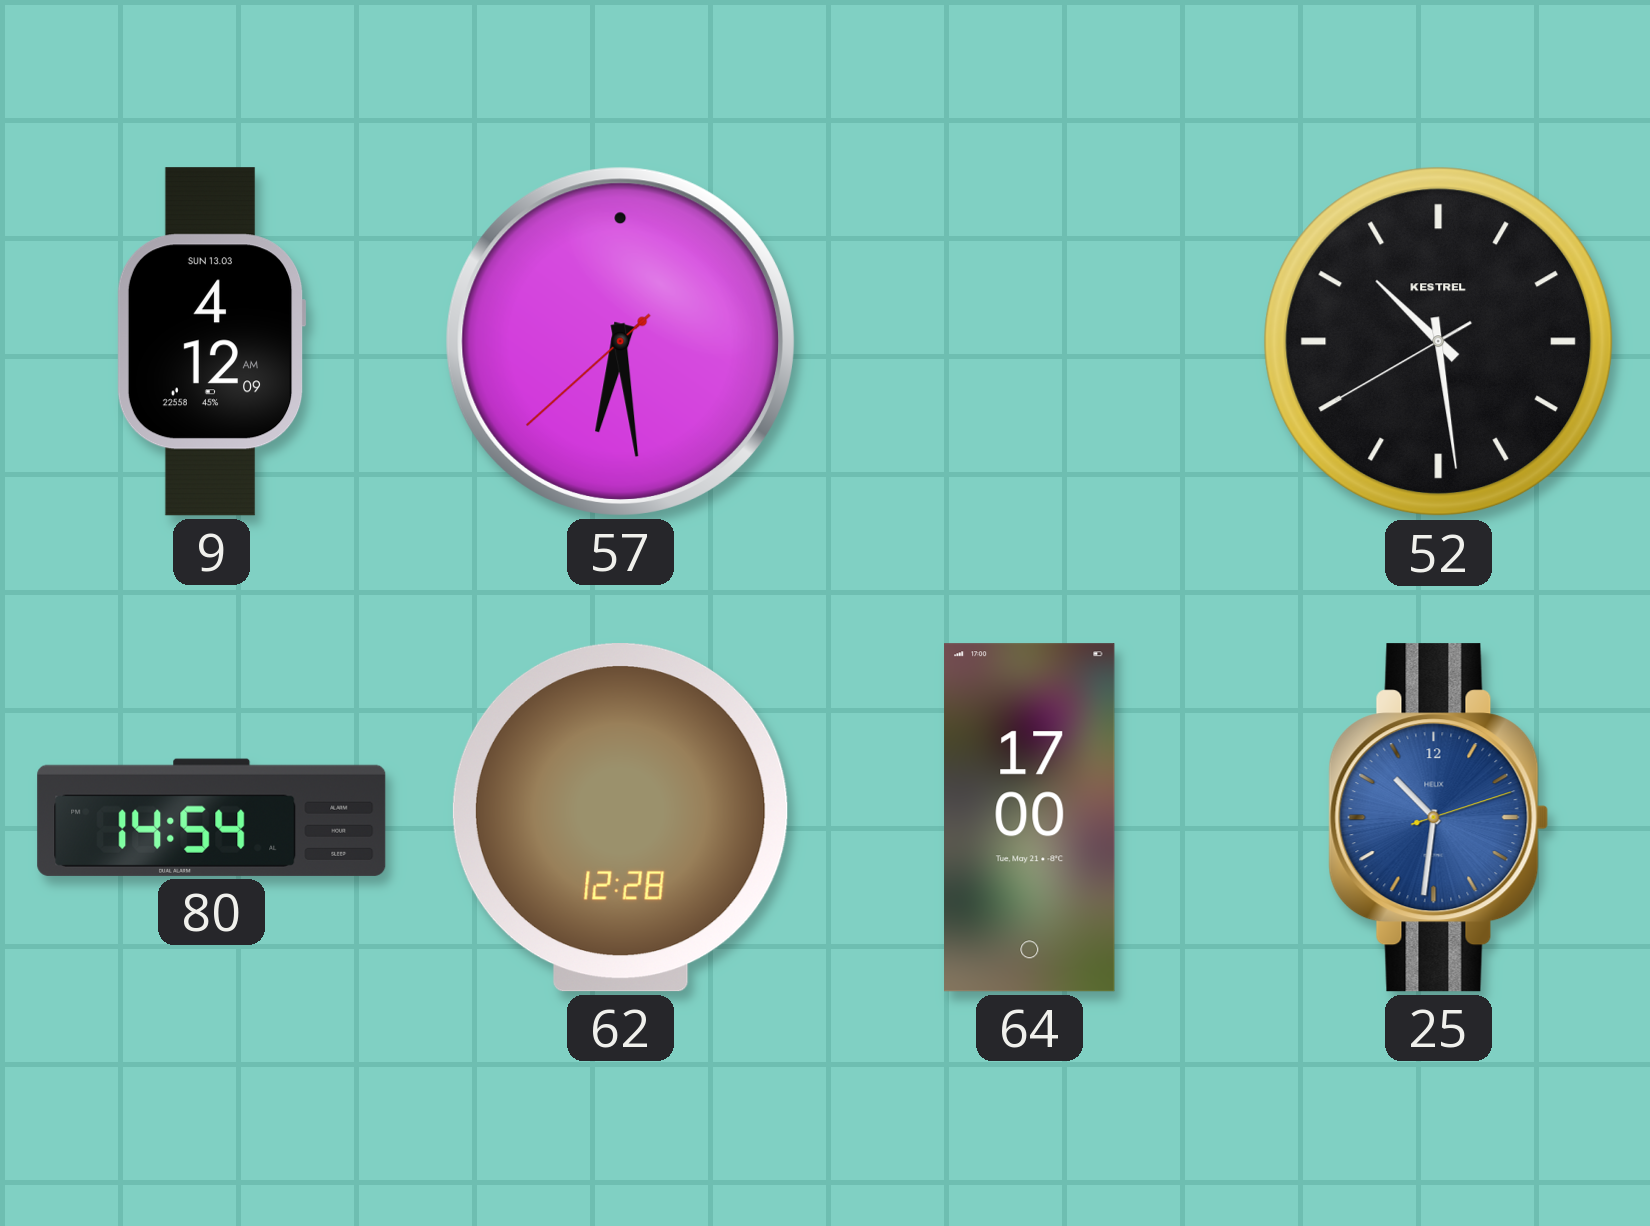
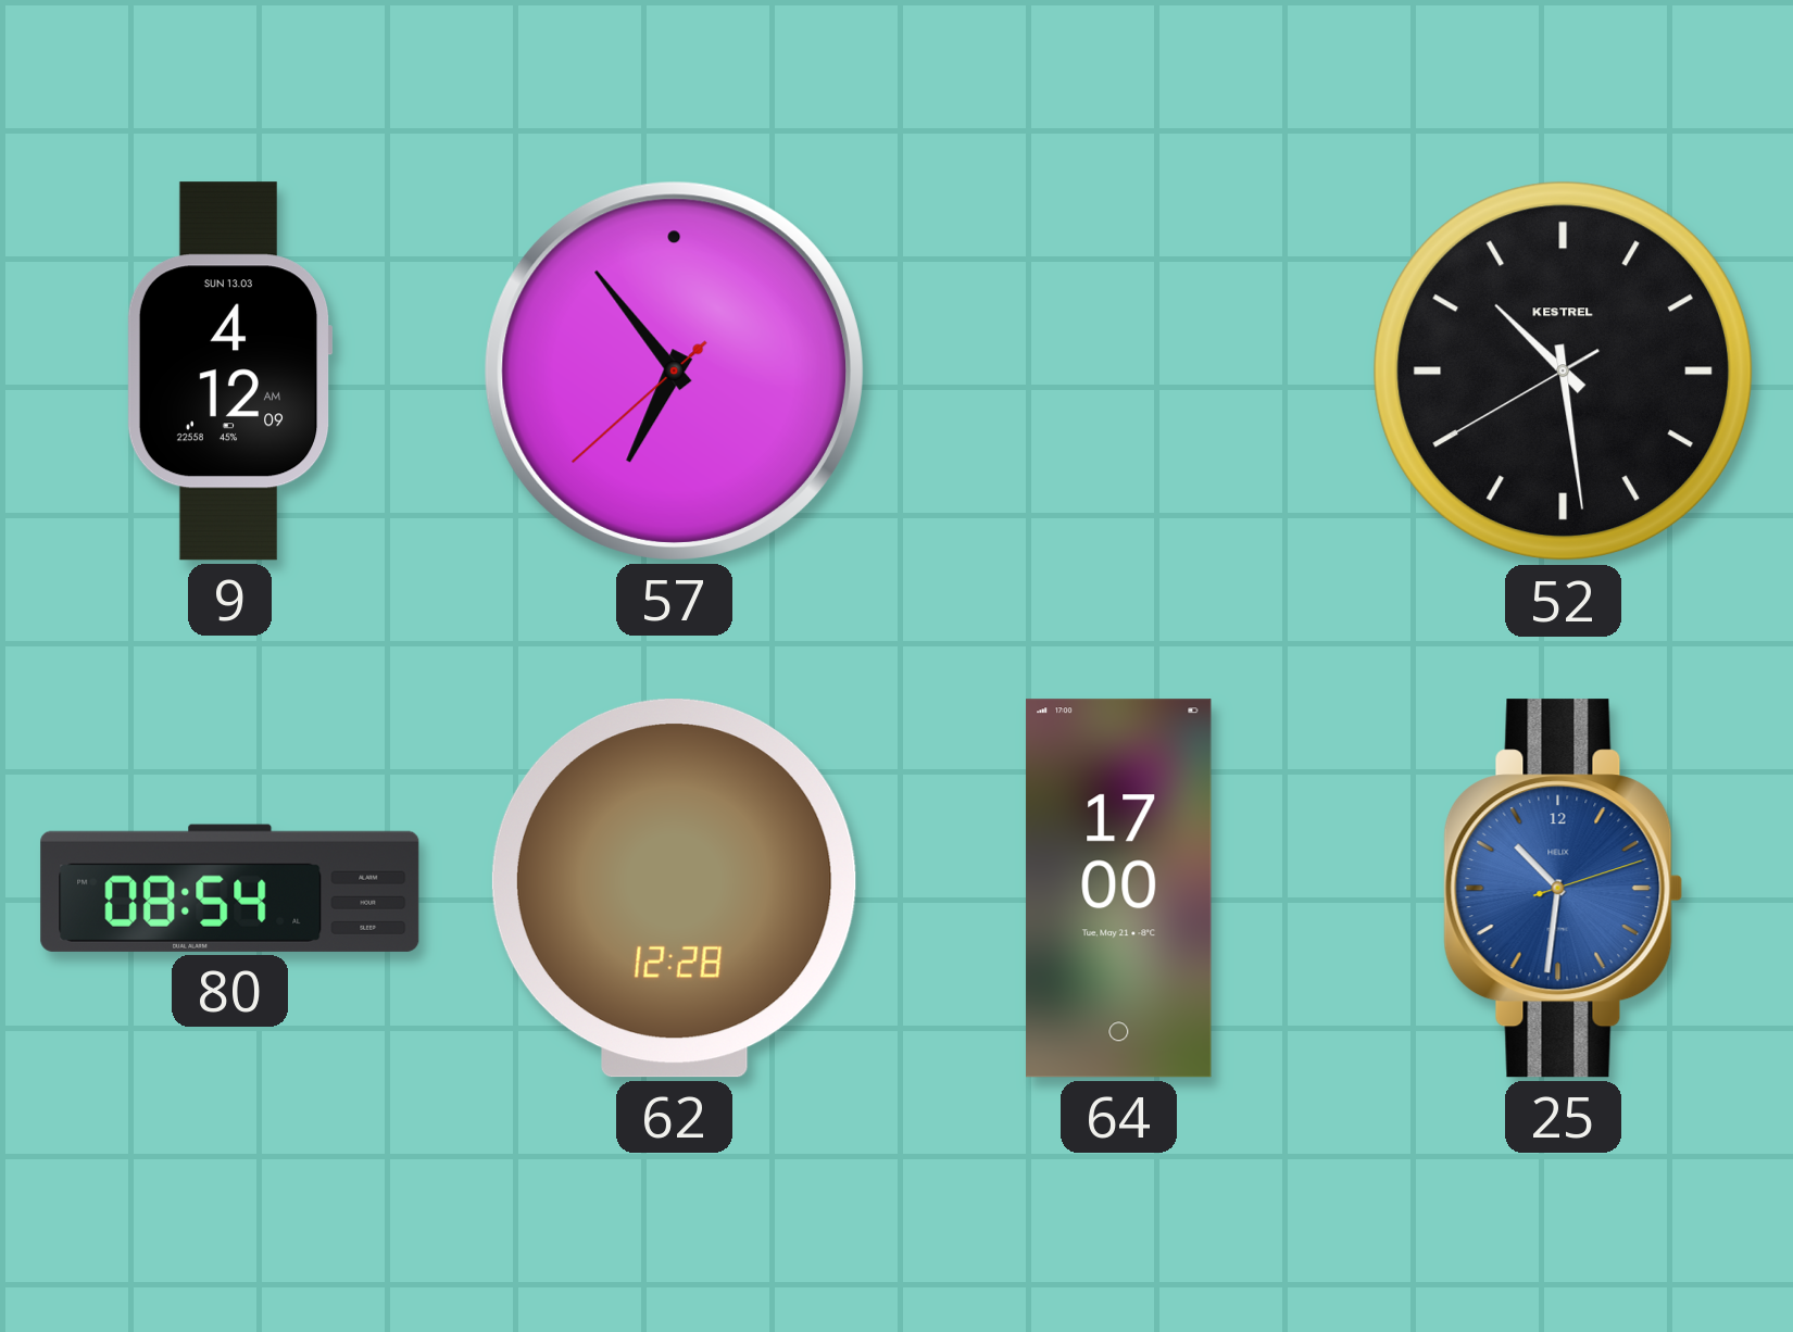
57: 6:28 -> 6:53
80: 14:54 -> 08:54
